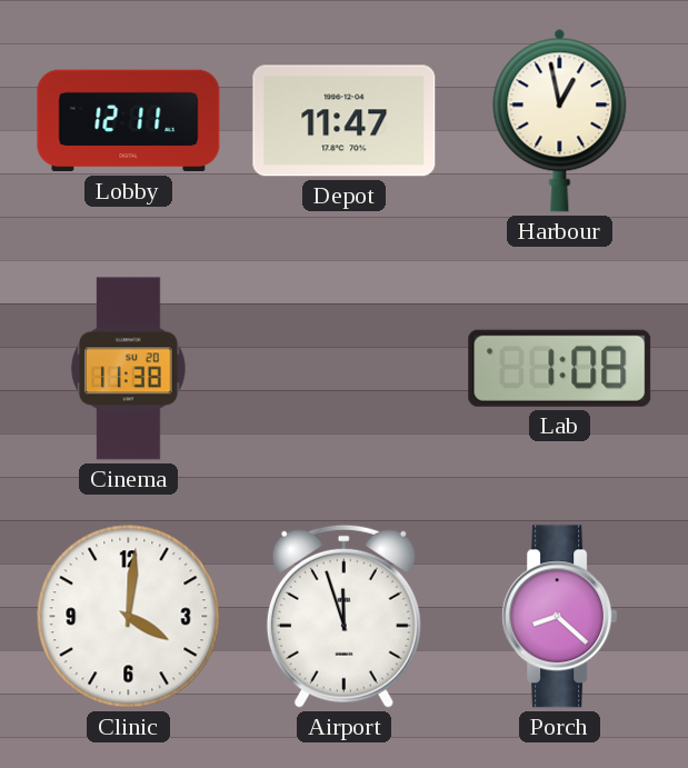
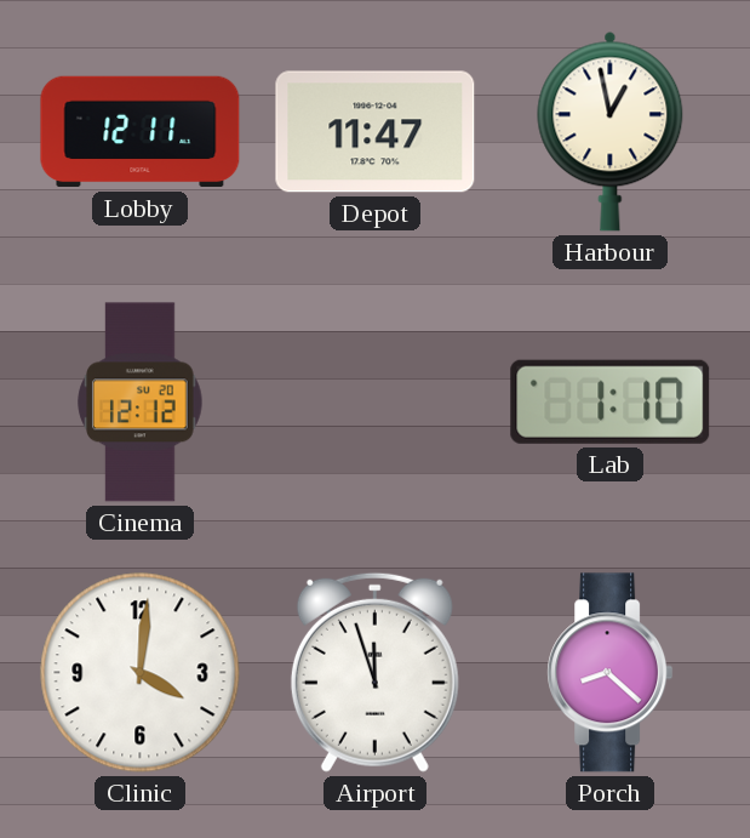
Cinema: 11:38 -> 12:12
Lab: 1:08 -> 1:10
